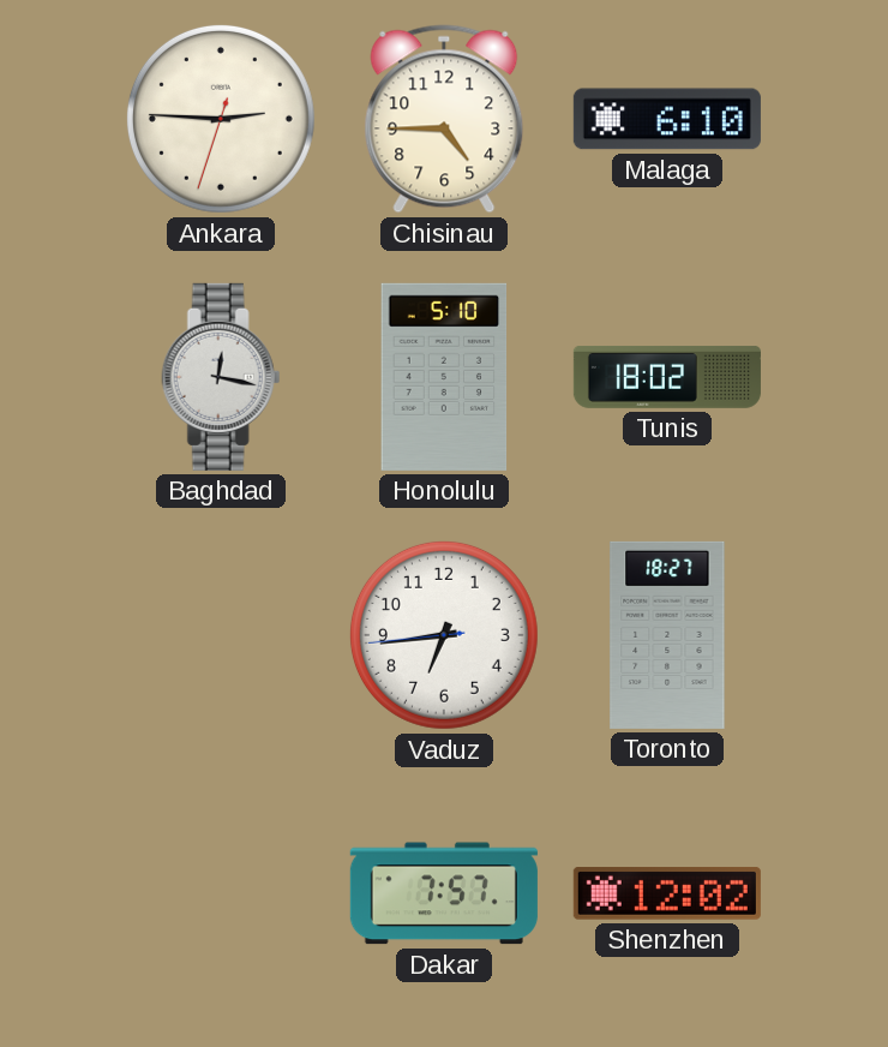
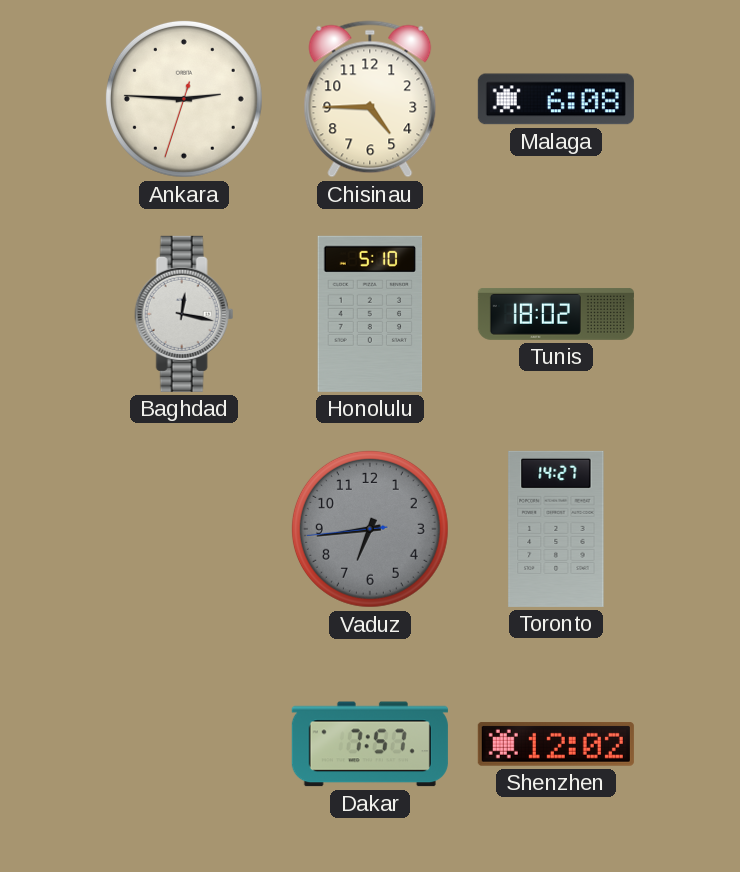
Malaga: 6:10 -> 6:08
Vaduz dial: white -> grey
Toronto: 18:27 -> 14:27
